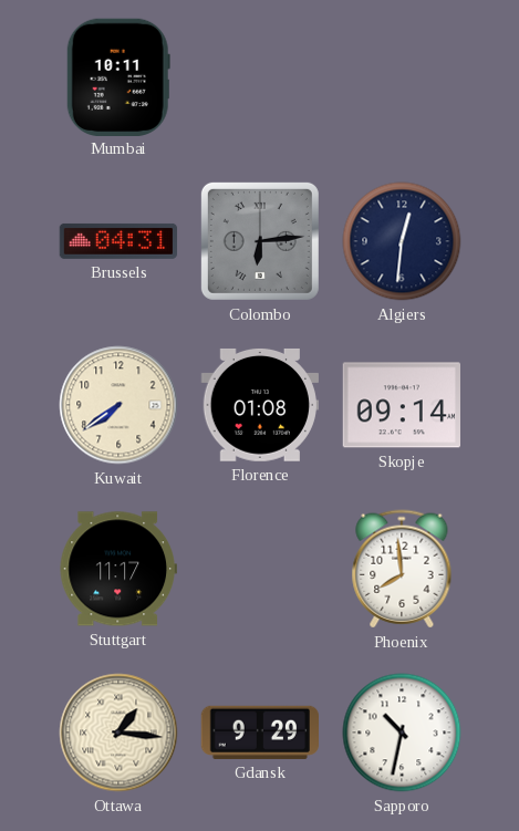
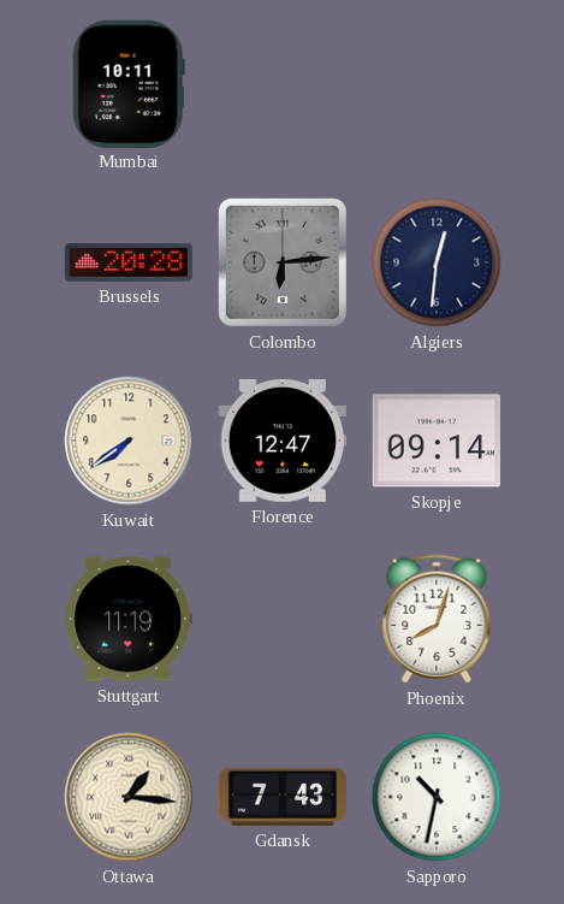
Brussels: 04:31 -> 20:28
Florence: 01:08 -> 12:47
Stuttgart: 11:17 -> 11:19
Phoenix: 7:59 -> 8:03
Gdansk: 9:29 -> 7:43
